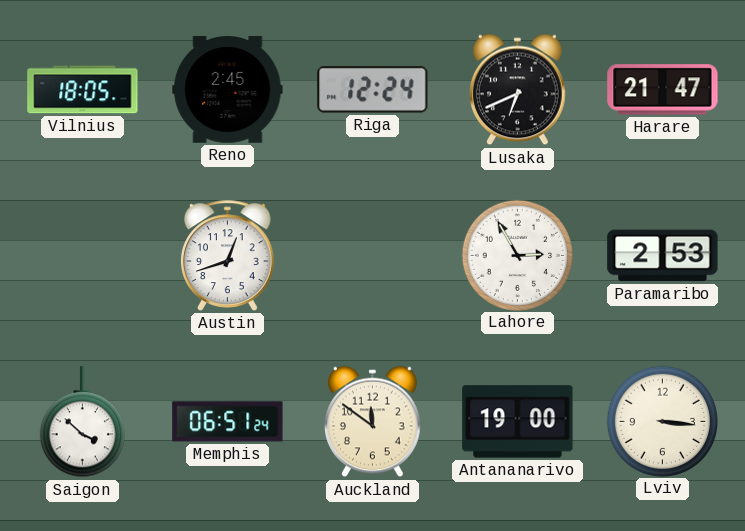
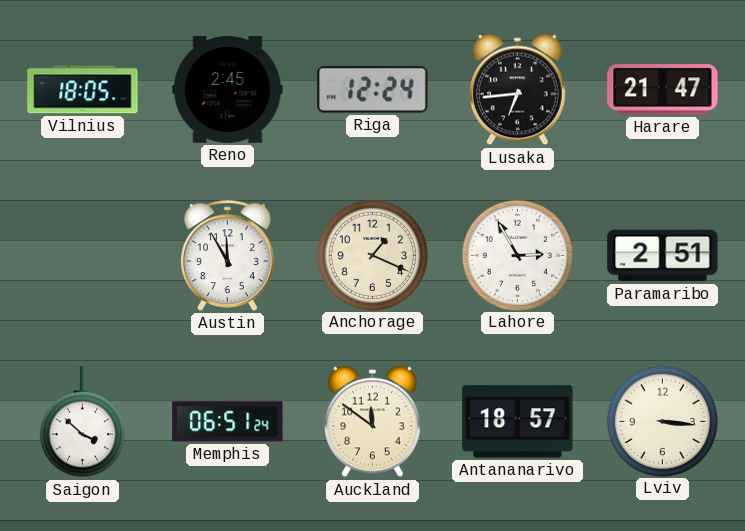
Lusaka: 6:41 -> 6:44
Austin: 12:42 -> 11:55
Anchorage: none -> 1:19
Paramaribo: 2:53 -> 2:51
Antananarivo: 19:00 -> 18:57
